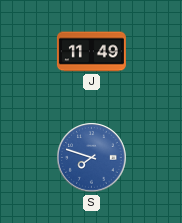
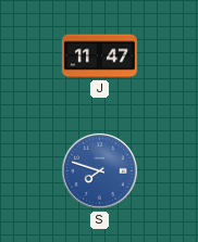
J: 11:49 -> 11:47
